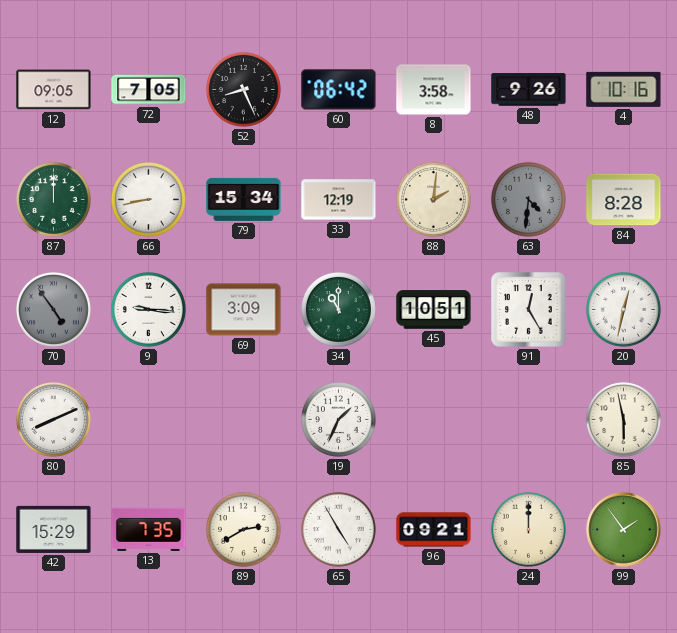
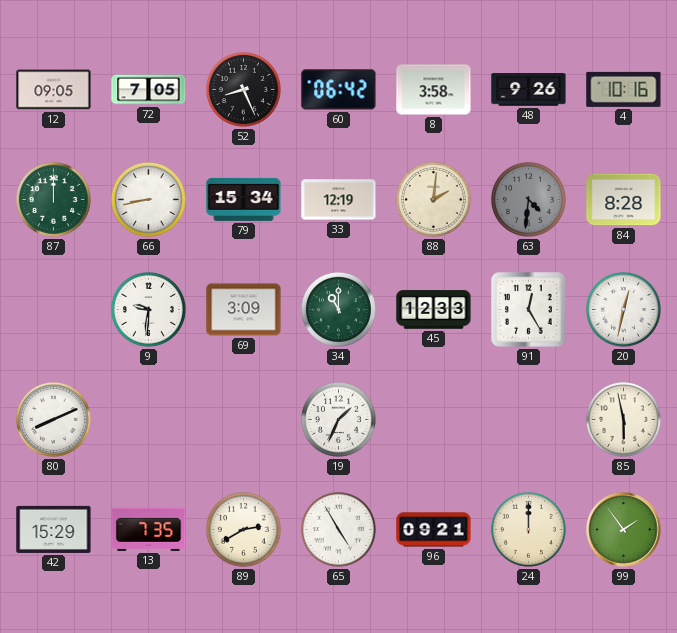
70: 4:54 -> none
9: 9:16 -> 9:31
45: 10:51 -> 12:33
